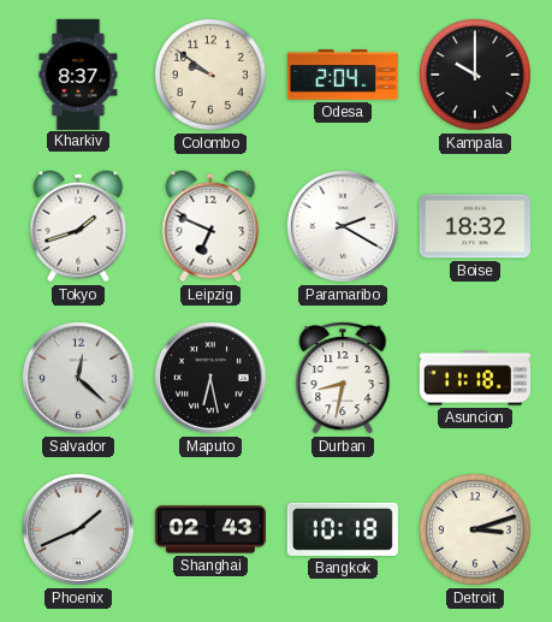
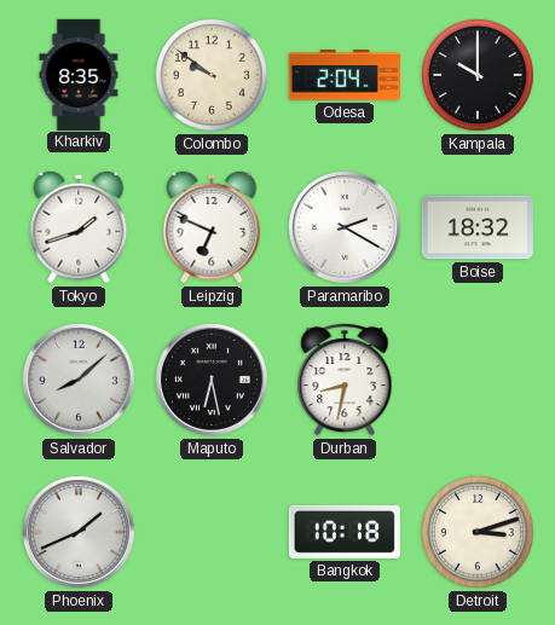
Kharkiv: 8:37 -> 8:35
Salvador: 12:22 -> 8:08
Asuncion: 11:18 -> none
Shanghai: 02:43 -> none
